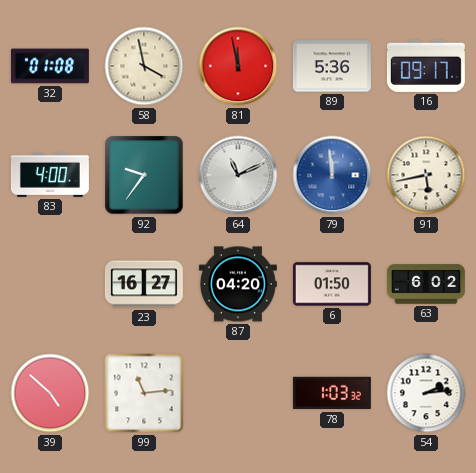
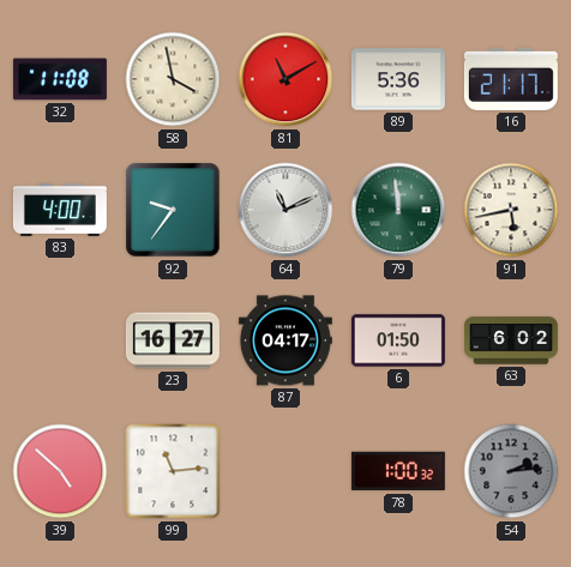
32: 01:08 -> 11:08
81: 11:58 -> 11:10
16: 09:17 -> 21:17
79 dial: blue -> green
87: 04:20 -> 04:17
78: 1:03 -> 1:00
54 dial: white -> grey
